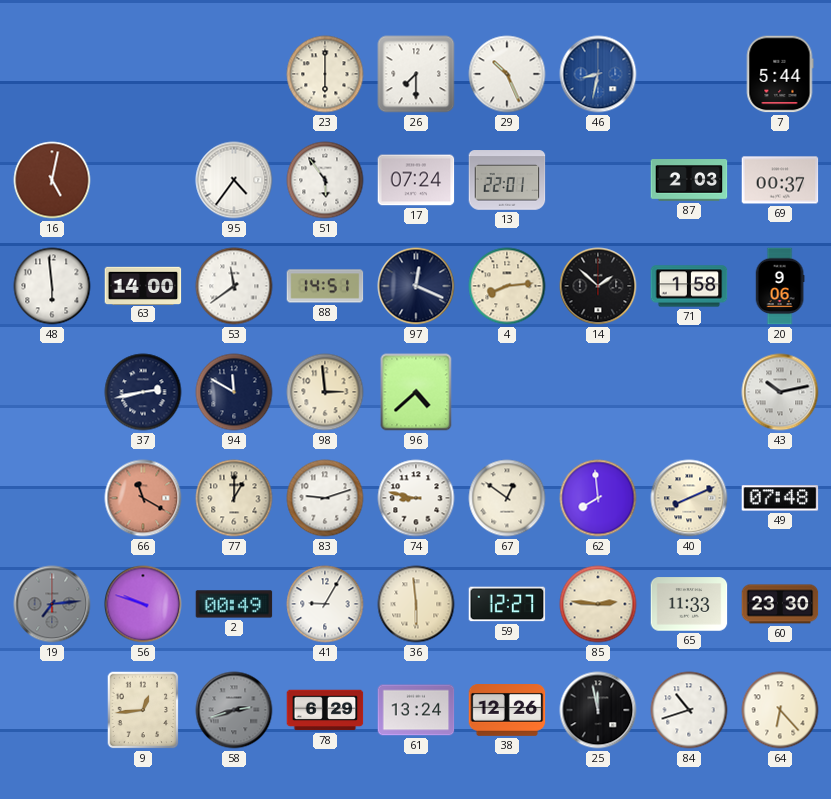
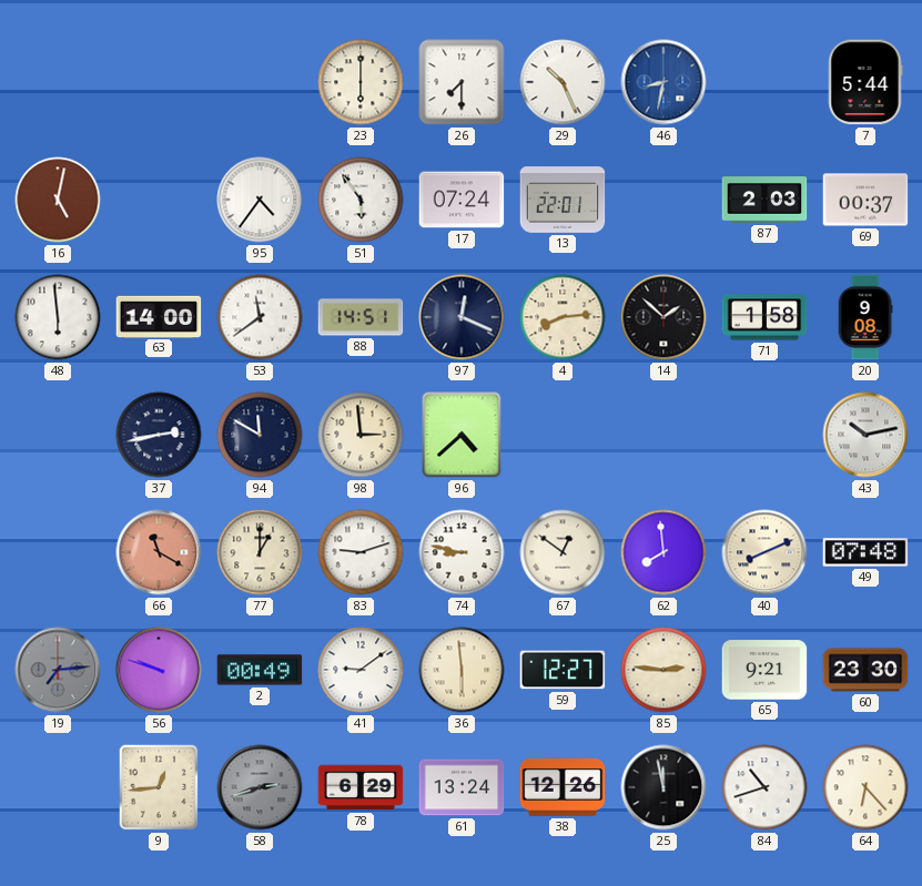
20: 9:06 -> 9:08
41: 9:05 -> 9:09
65: 11:33 -> 9:21
